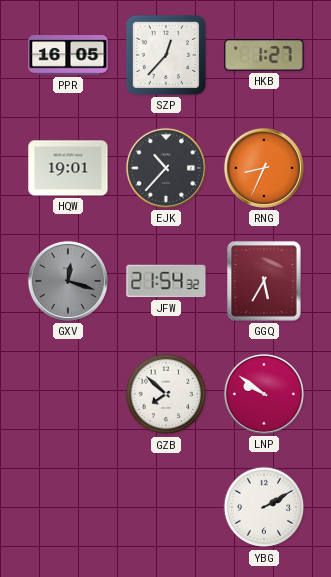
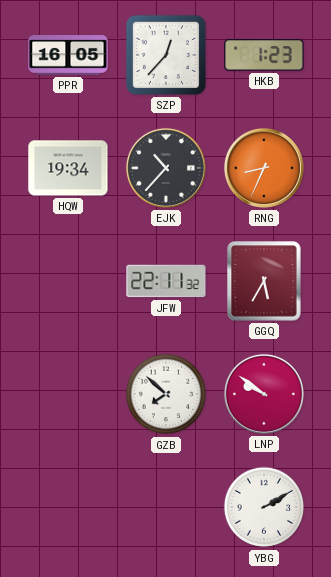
HKB: 1:27 -> 1:23
HQW: 19:01 -> 19:34
GXV: 12:18 -> none
JFW: 21:54 -> 22:11
